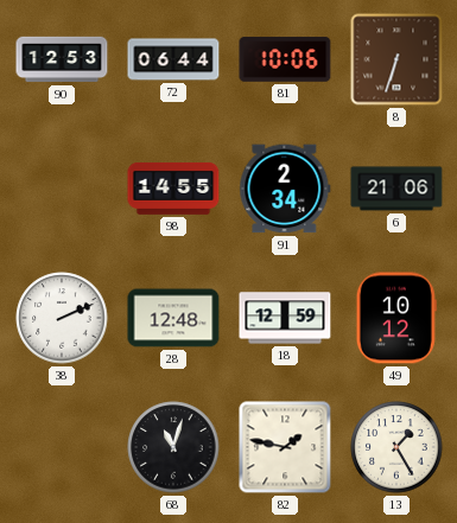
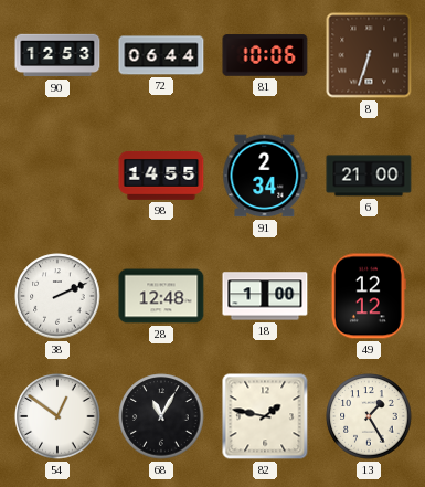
6: 21:06 -> 21:00
18: 12:59 -> 1:00
49: 10:12 -> 12:12
54: none -> 12:51
68: 11:03 -> 11:05
